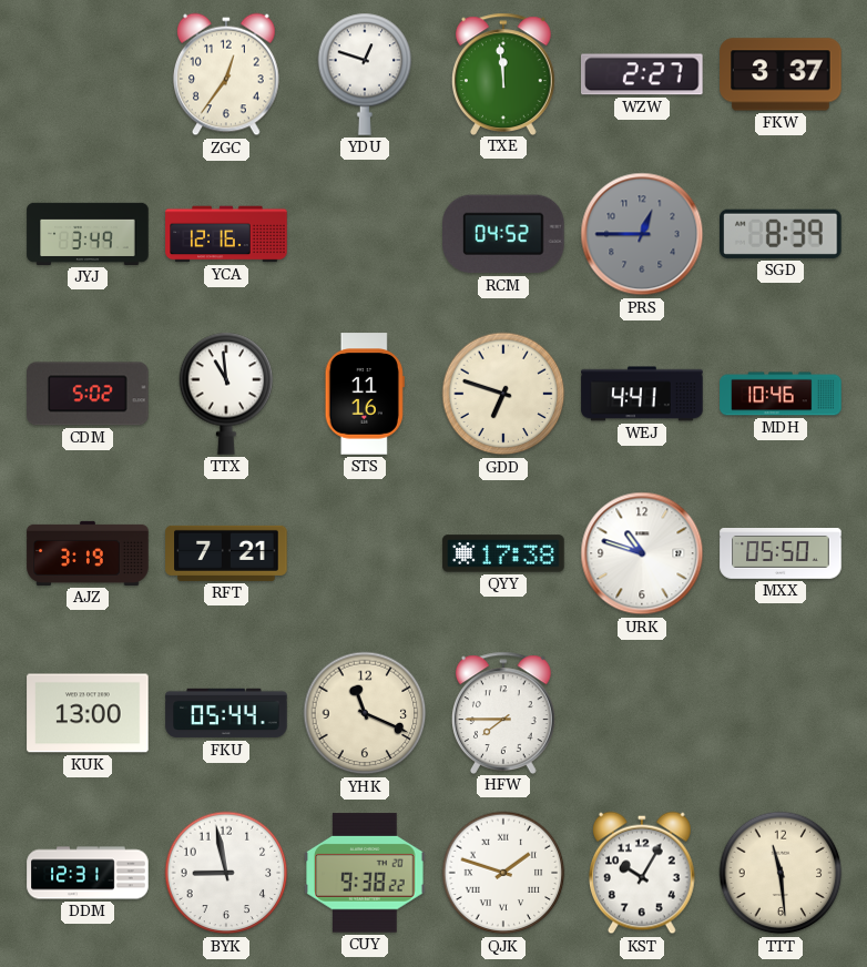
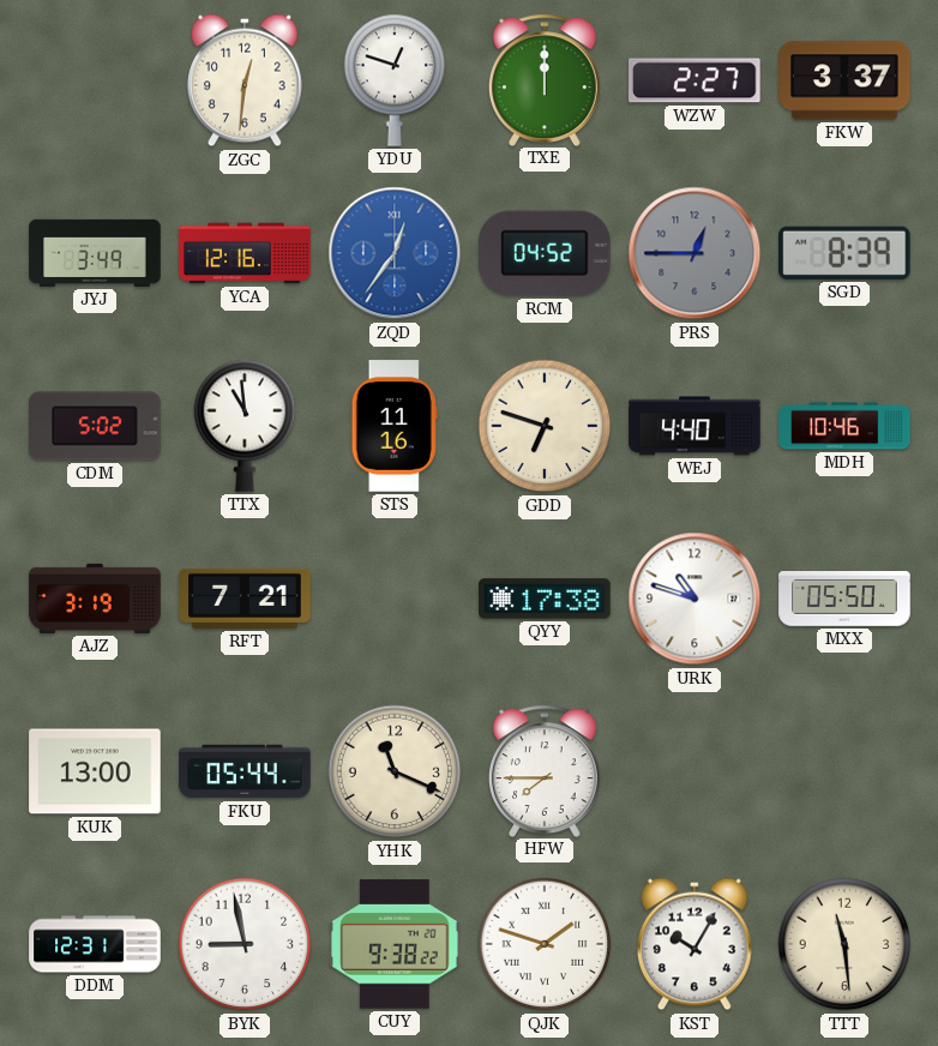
ZGC: 12:36 -> 12:31
TXE: 11:59 -> 12:00
ZQD: none -> 12:36
WEJ: 4:41 -> 4:40
